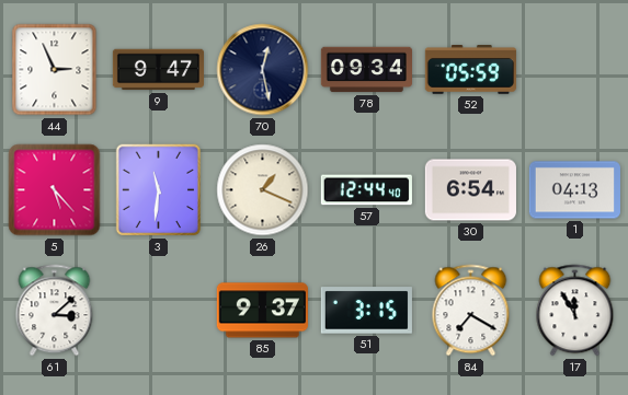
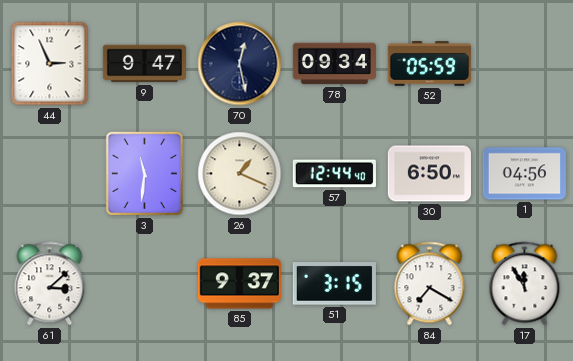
5: 5:23 -> none
30: 6:54 -> 6:50
1: 04:13 -> 04:56
